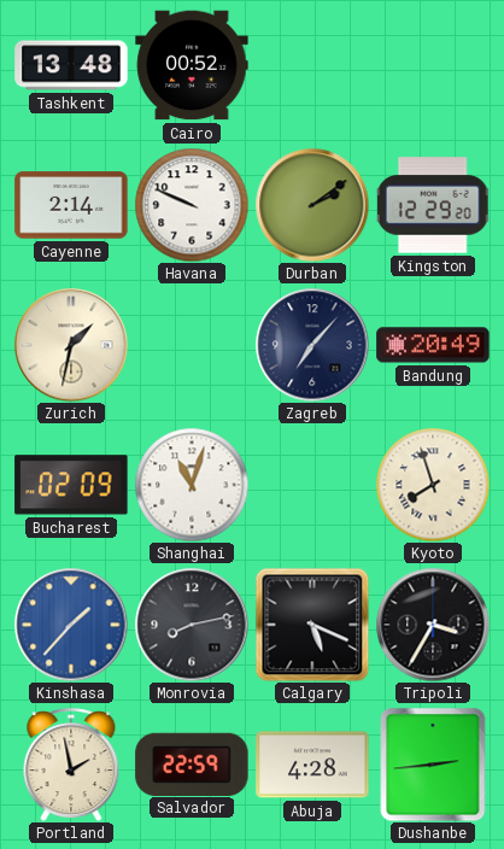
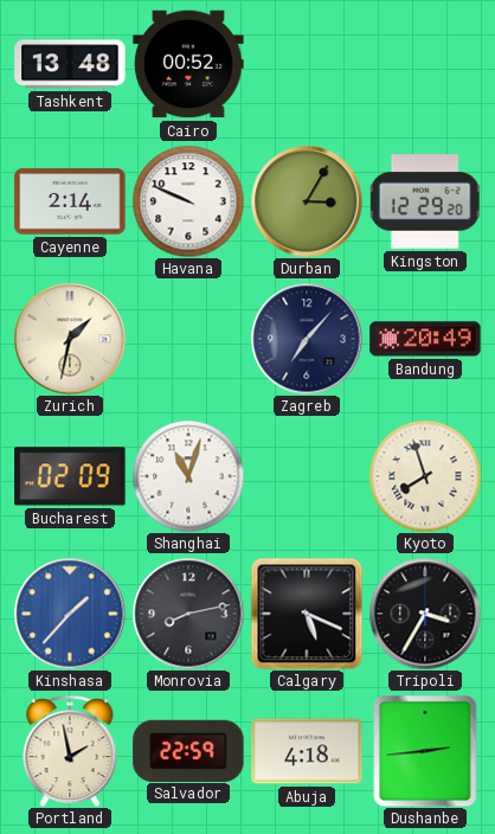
Durban: 2:09 -> 3:05
Abuja: 4:28 -> 4:18
